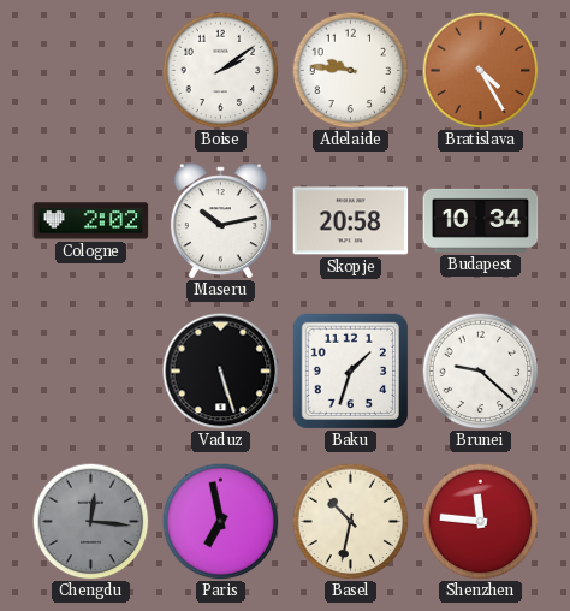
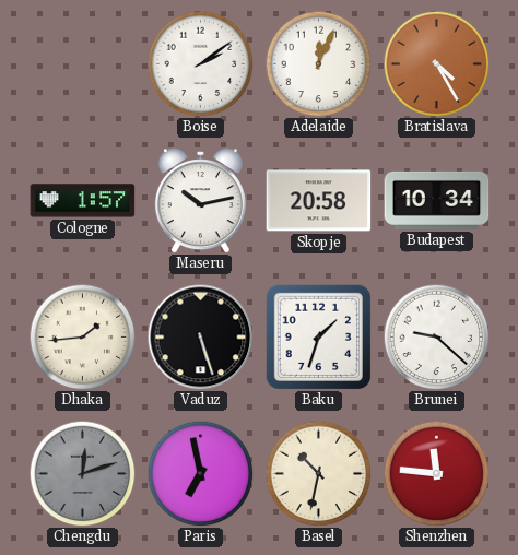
Adelaide: 9:46 -> 12:04
Cologne: 2:02 -> 1:57
Dhaka: none -> 1:44
Chengdu: 12:16 -> 12:12
